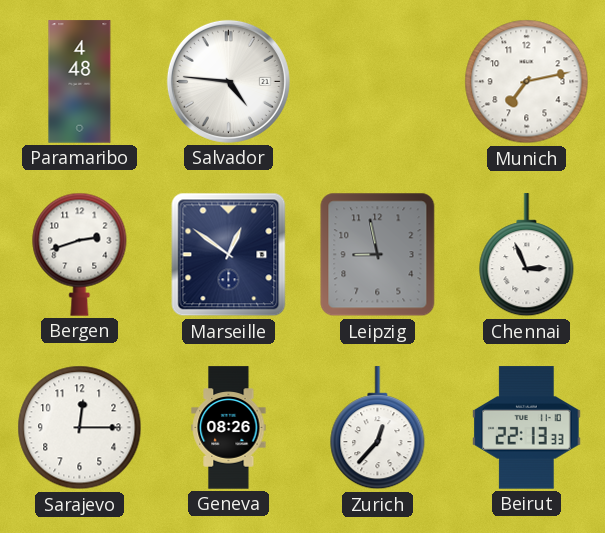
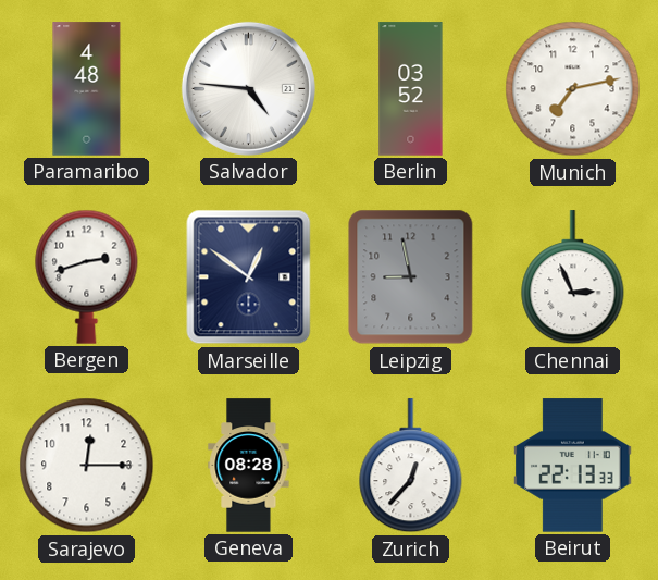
Berlin: none -> 03:52
Geneva: 08:26 -> 08:28
